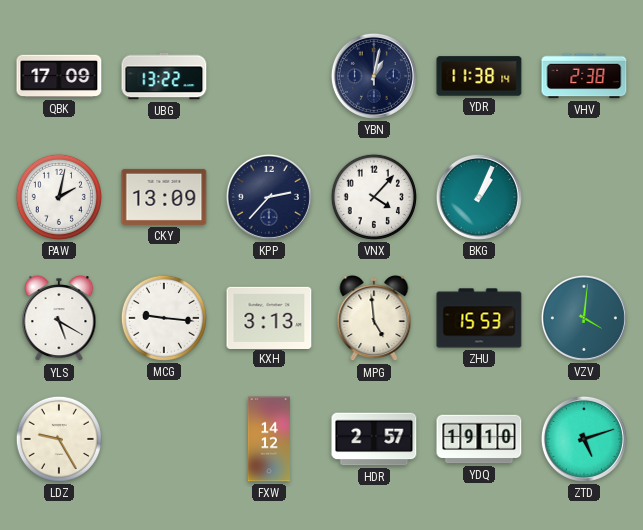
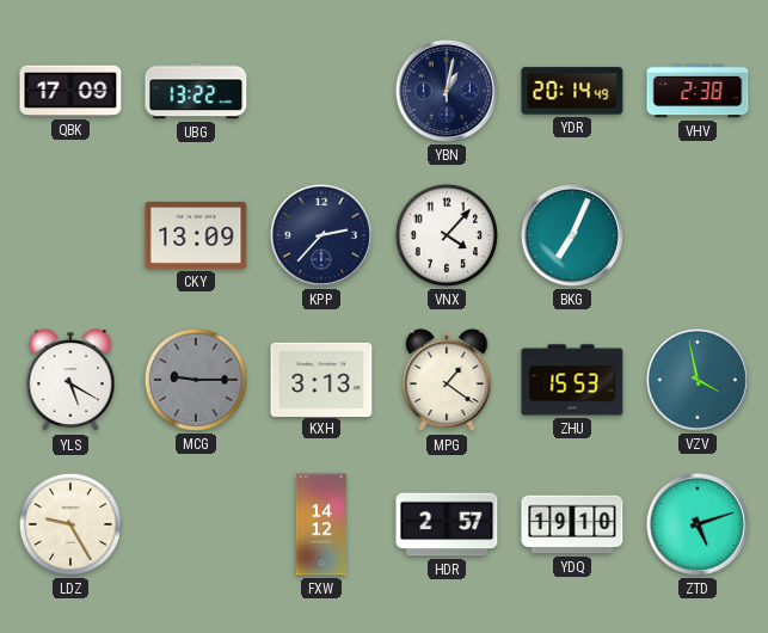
YDR: 11:38 -> 20:14
PAW: 2:02 -> none
BKG: 1:04 -> 7:04
MCG: 9:16 -> 9:15
MCG dial: white -> grey
MPG: 4:59 -> 1:21
VZV: 4:01 -> 3:58
